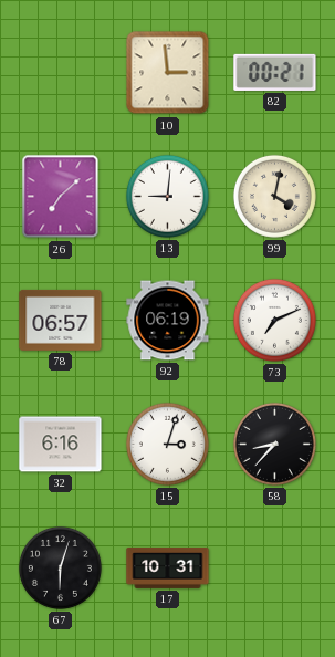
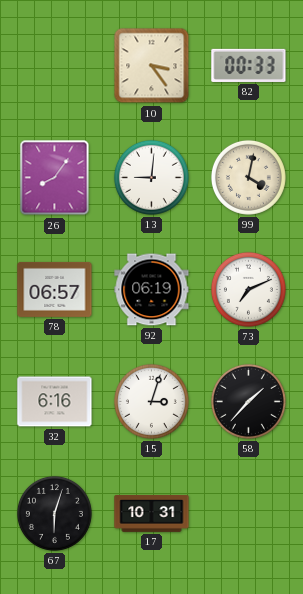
10: 2:59 -> 3:24
82: 00:21 -> 00:33
26: 7:08 -> 8:06
58: 8:37 -> 1:37
